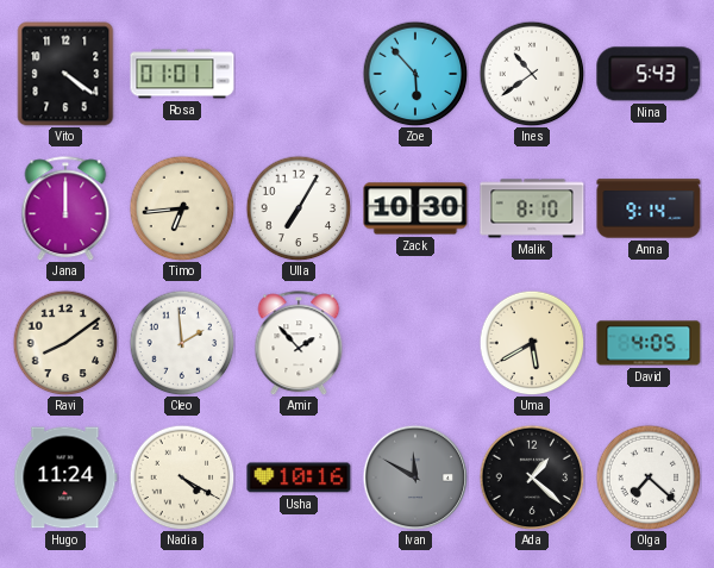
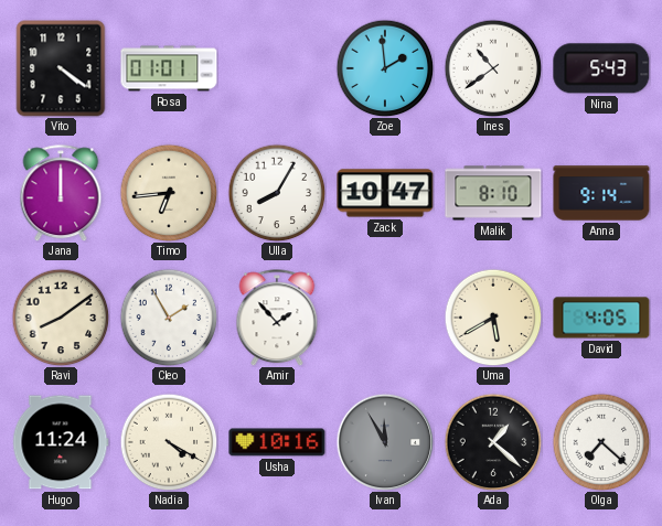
Zoe: 5:53 -> 1:59
Ulla: 7:05 -> 8:05
Zack: 10:30 -> 10:47
Cleo: 1:59 -> 1:55
Ivan: 11:50 -> 11:55
